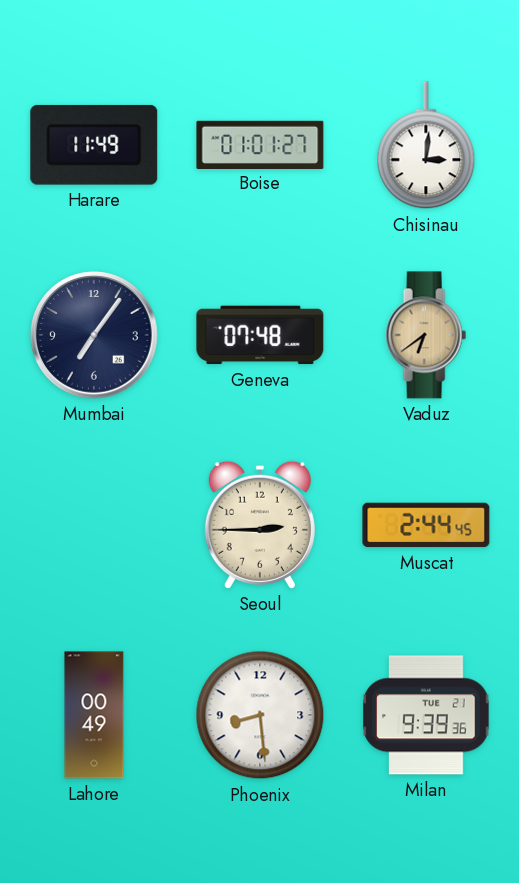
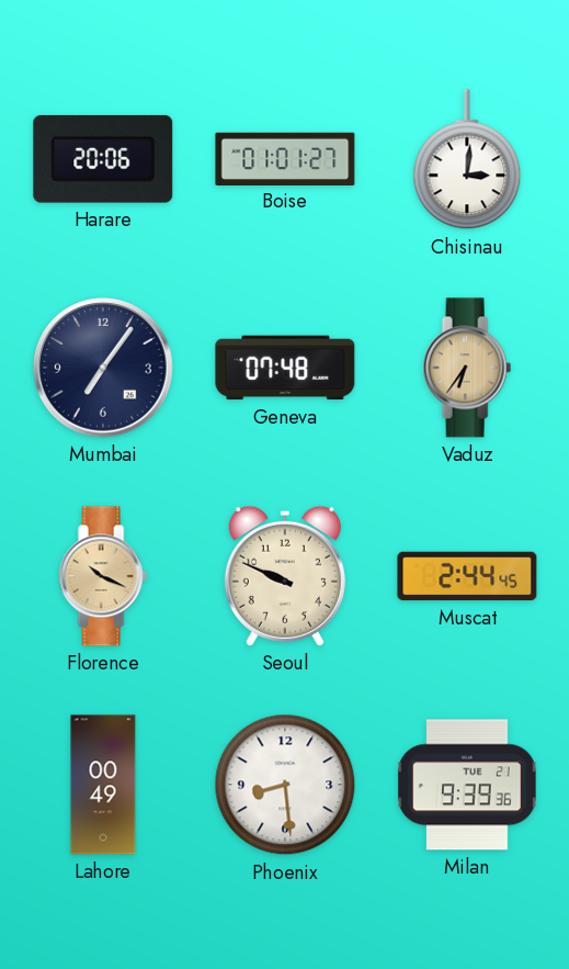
Harare: 11:49 -> 20:06
Vaduz: 6:39 -> 6:36
Florence: none -> 10:19
Seoul: 2:45 -> 9:49
